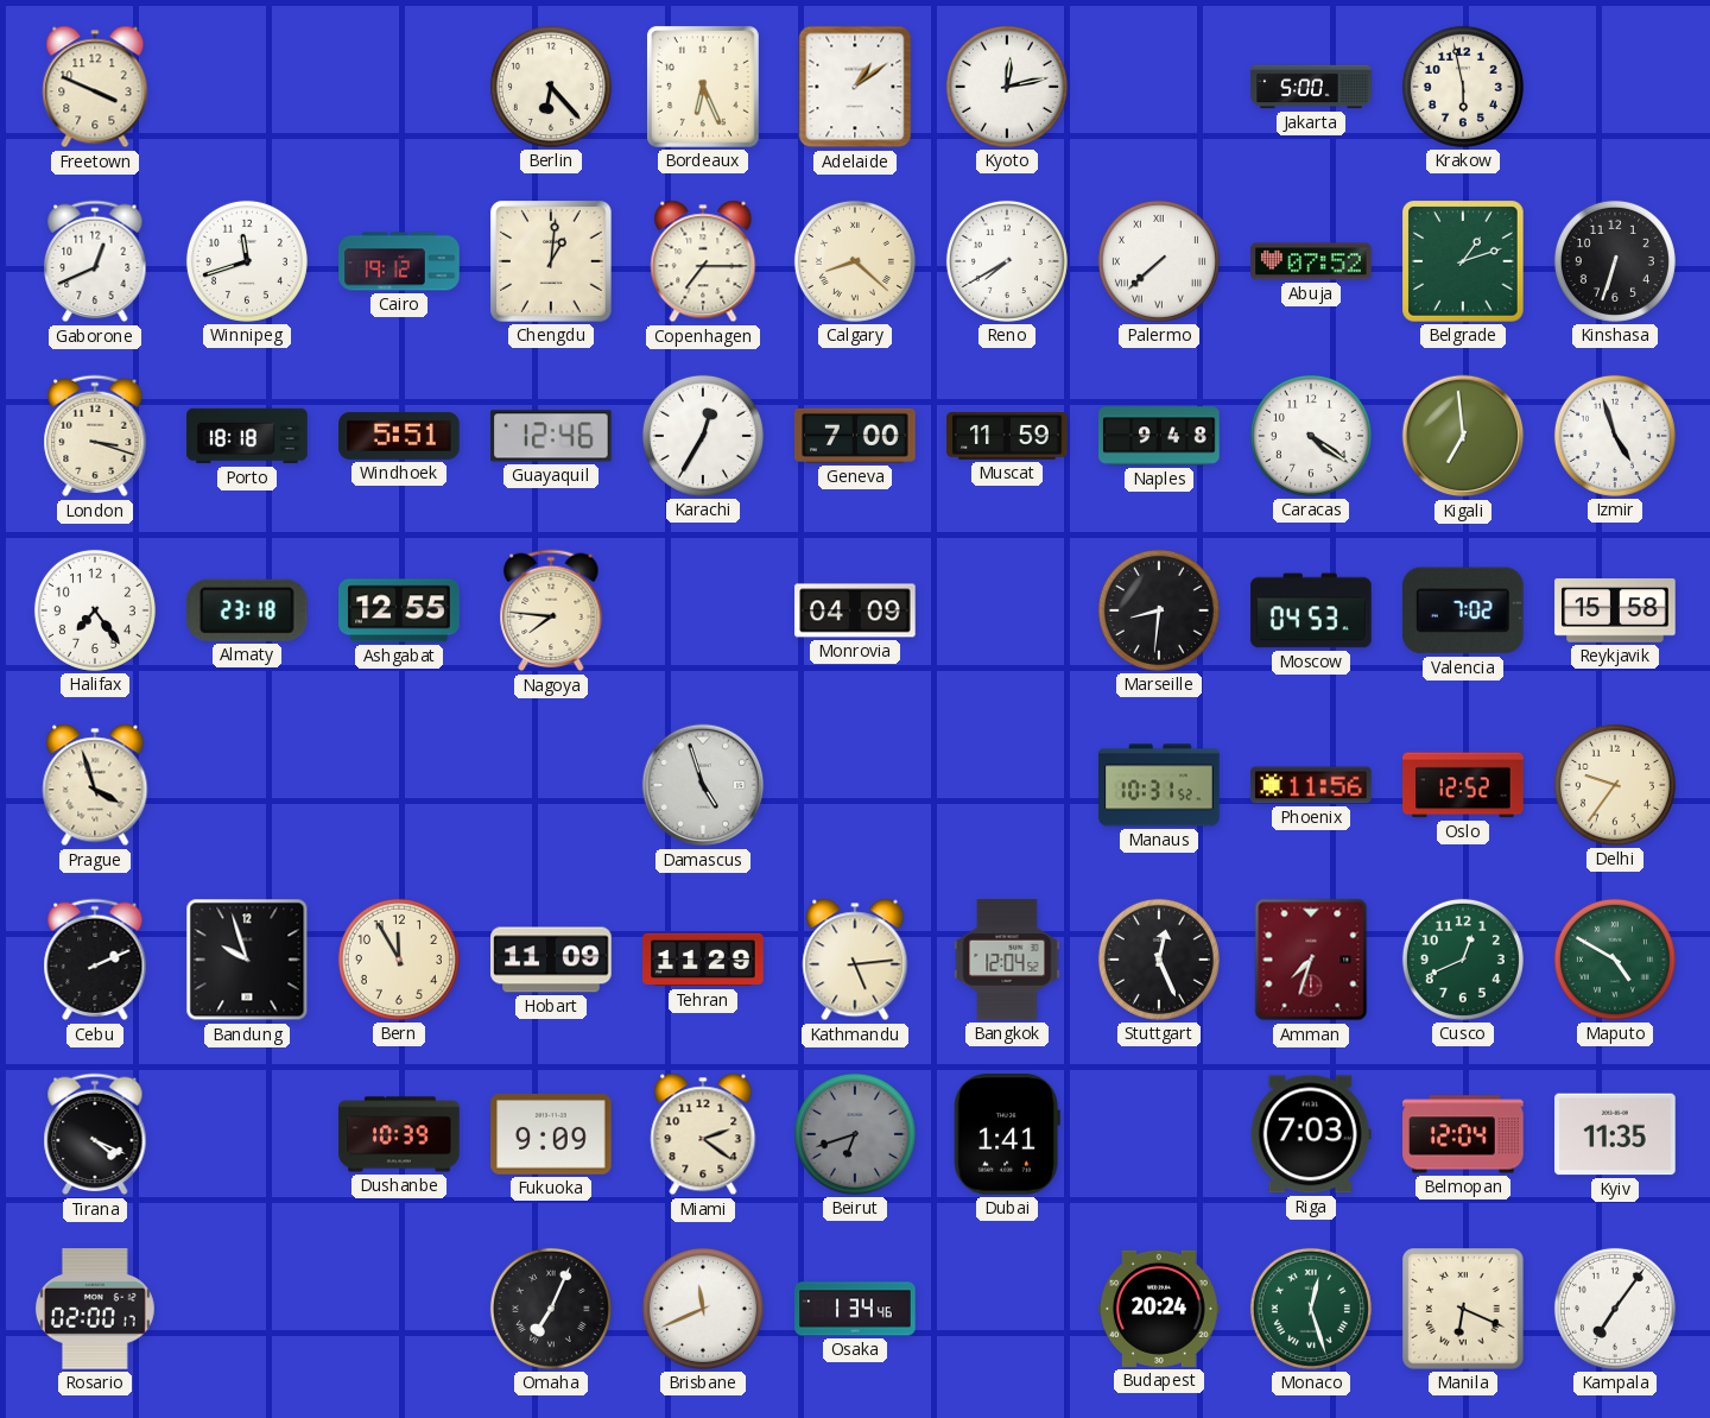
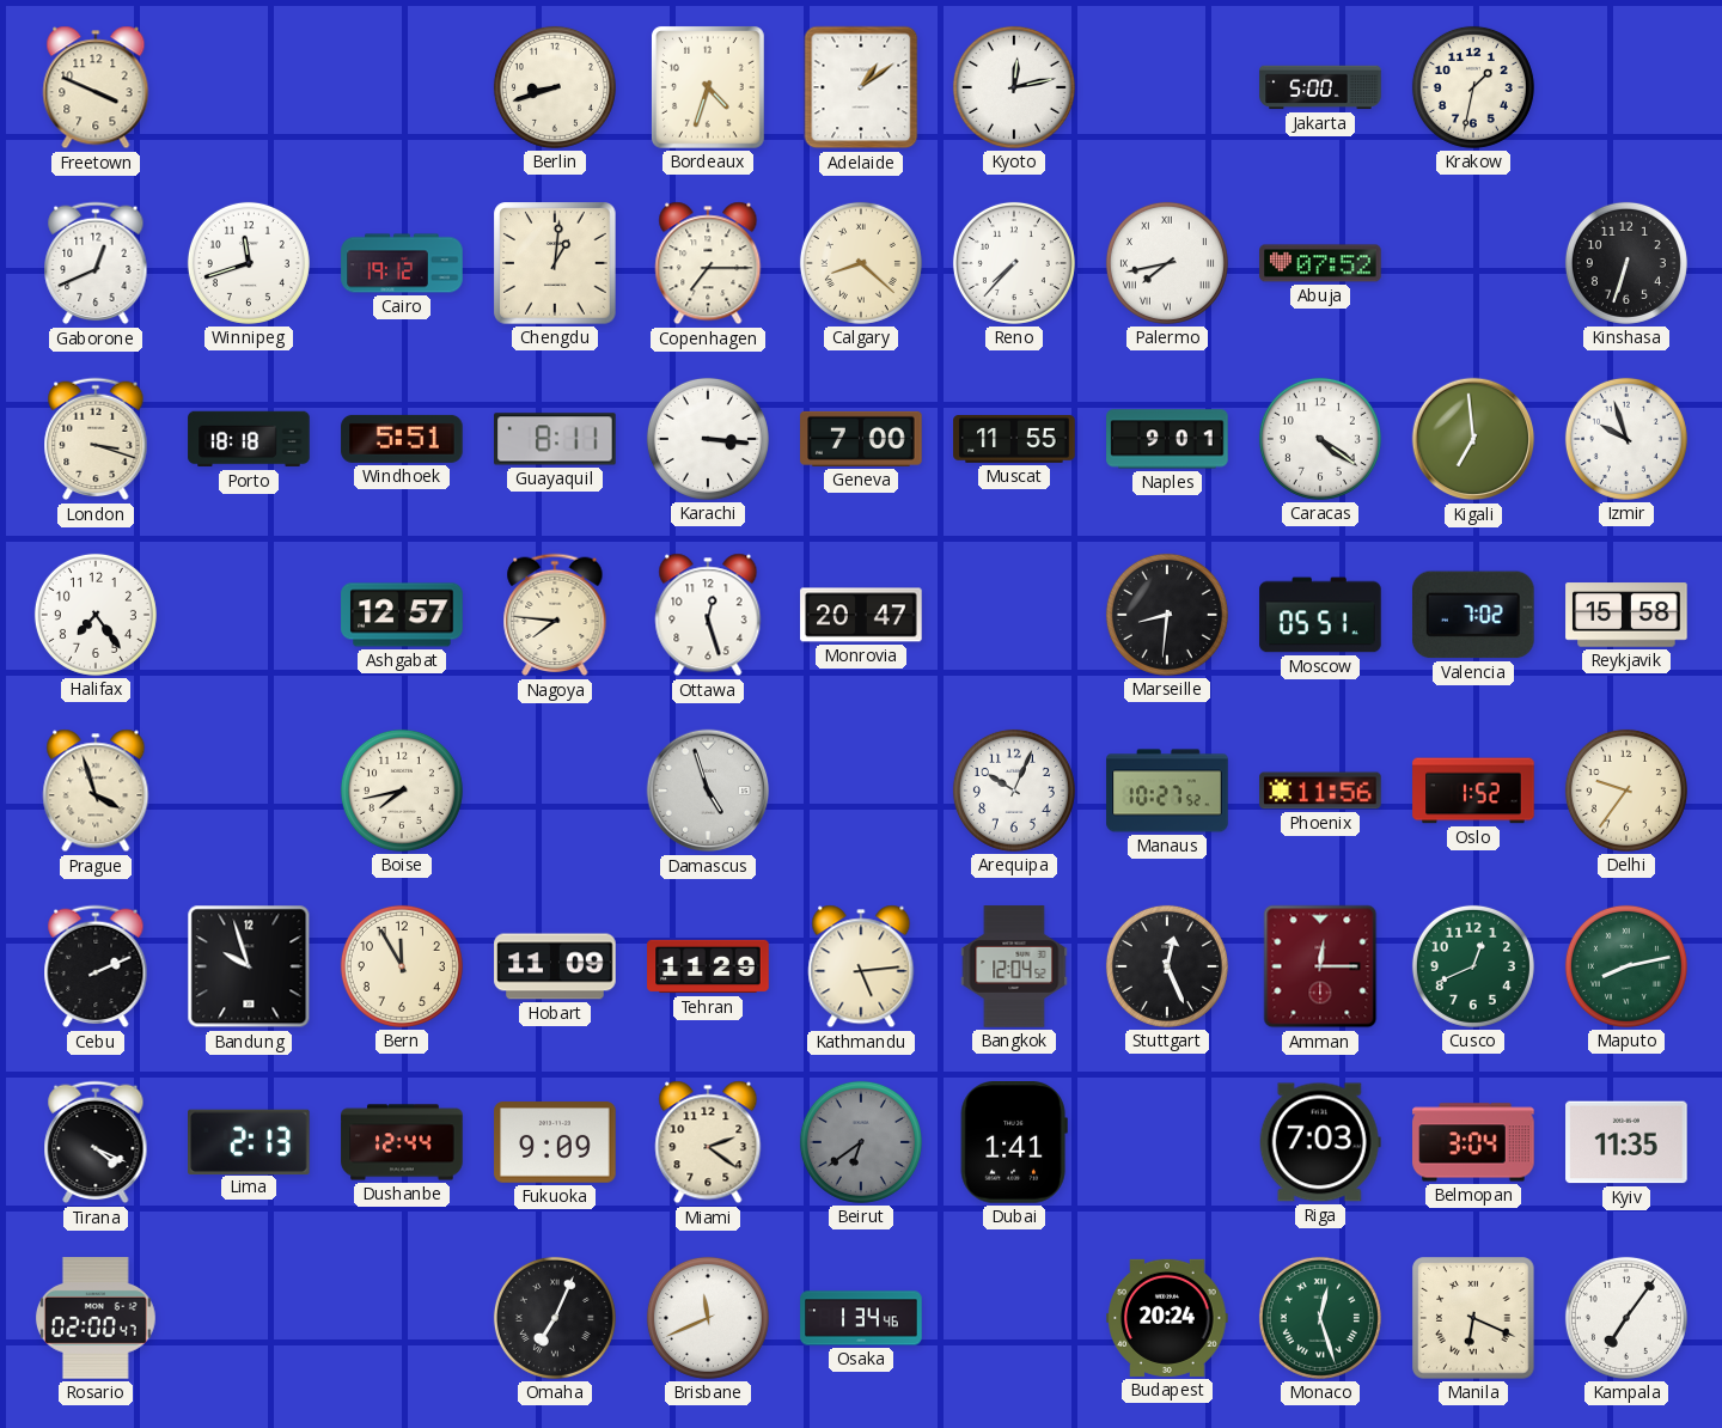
Berlin: 6:23 -> 8:42
Bordeaux: 6:26 -> 4:33
Krakow: 5:58 -> 1:32
Reno: 7:40 -> 7:37
Palermo: 7:38 -> 7:43
Belgrade: 1:12 -> none
Guayaquil: 12:46 -> 8:11
Karachi: 12:35 -> 3:16
Muscat: 11:59 -> 11:55
Naples: 9:48 -> 9:01
Izmir: 4:57 -> 9:57
Almaty: 23:18 -> none
Ashgabat: 12:55 -> 12:57
Ottawa: none -> 12:27
Monrovia: 04:09 -> 20:47
Moscow: 04:53 -> 05:51
Boise: none -> 7:43
Arequipa: none -> 10:04
Manaus: 10:31 -> 10:27
Oslo: 12:52 -> 1:52
Amman: 7:33 -> 12:15
Maputo: 4:50 -> 8:13
Lima: none -> 2:13
Dushanbe: 10:39 -> 12:44
Beirut: 6:42 -> 6:39
Belmopan: 12:04 -> 3:04
Rosario: 02:00:17 -> 02:00:47
